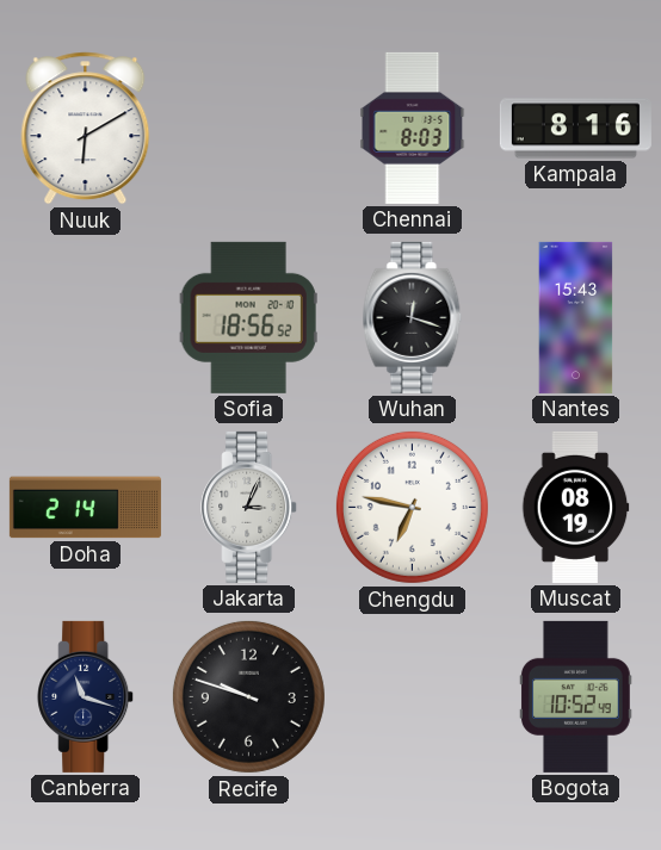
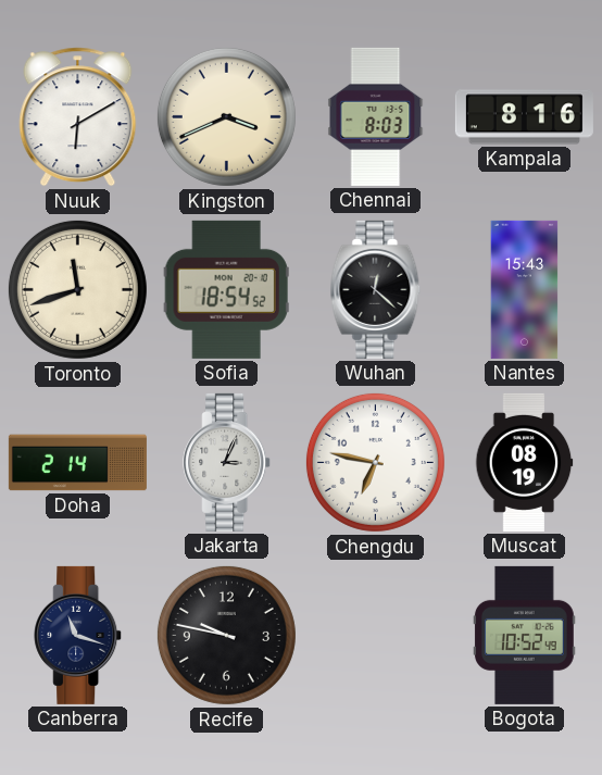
Kingston: none -> 3:41
Toronto: none -> 11:42
Sofia: 18:56 -> 18:54
Wuhan: 12:18 -> 12:22
Recife: 9:48 -> 9:47
